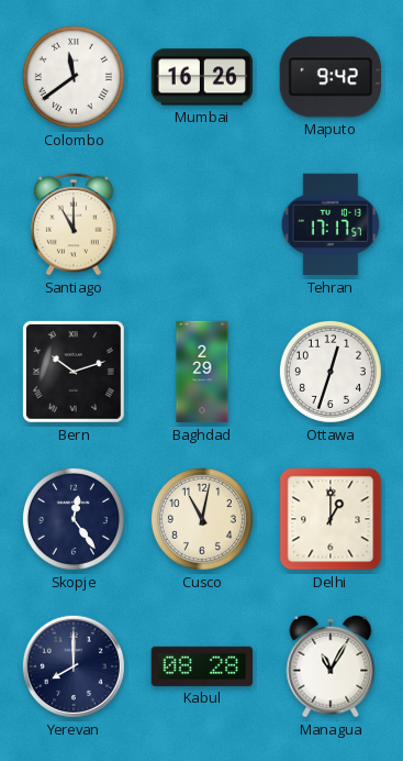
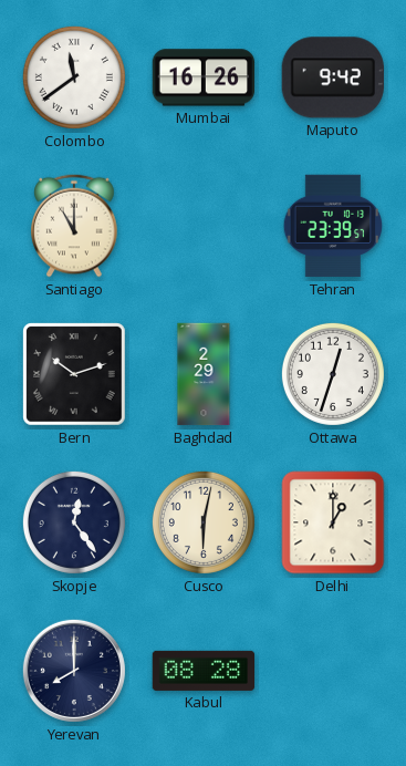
Tehran: 17:17 -> 23:39
Cusco: 11:02 -> 6:02
Managua: 11:05 -> none
